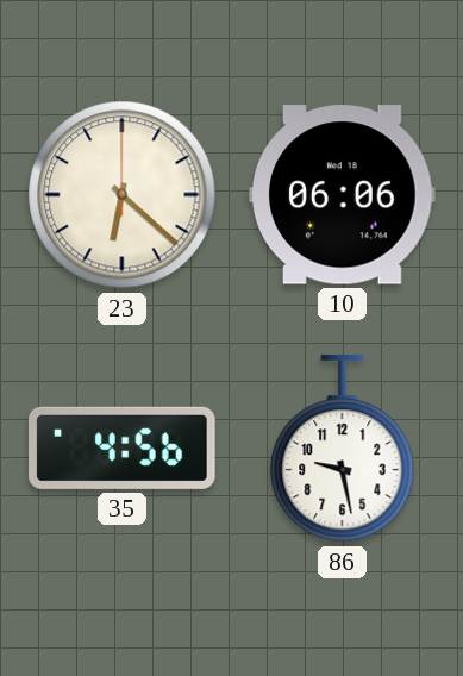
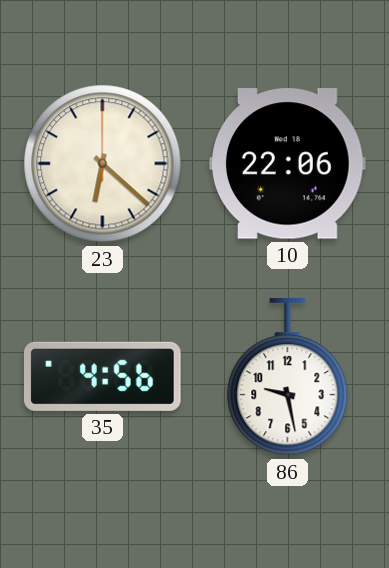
10: 06:06 -> 22:06
